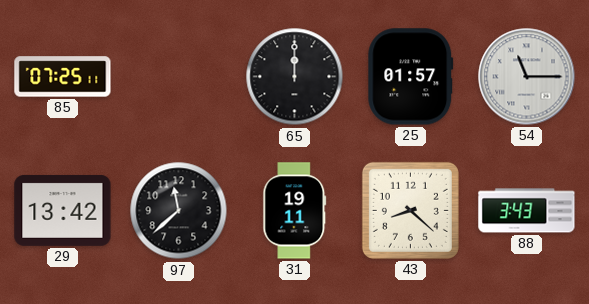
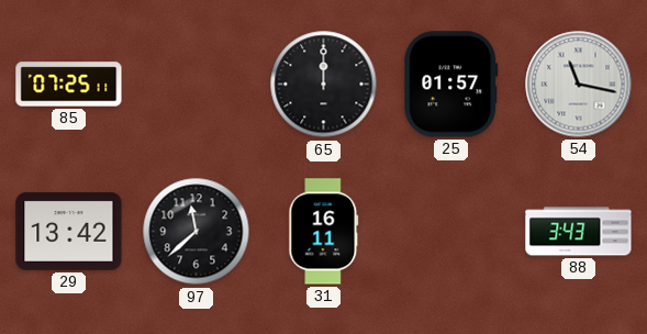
54: 11:15 -> 11:17
31: 19:11 -> 16:11
43: 8:22 -> none
